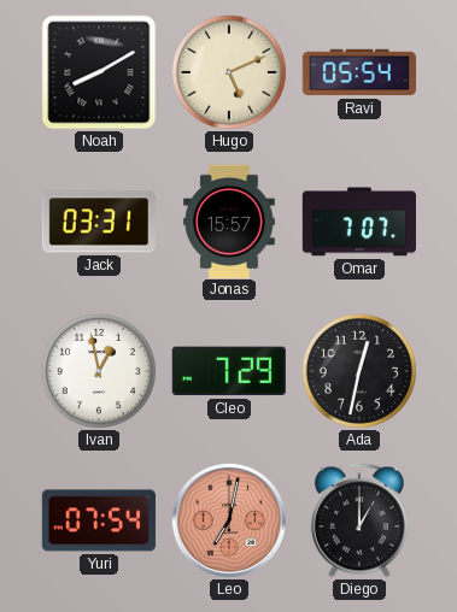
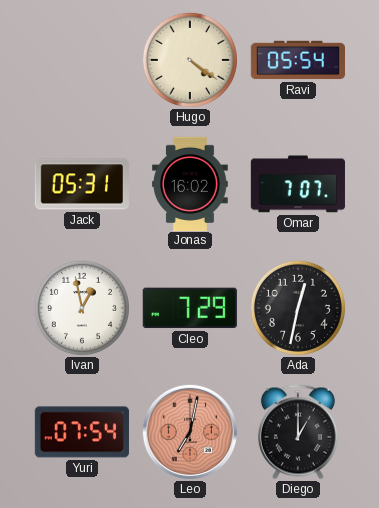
Noah: 8:10 -> none
Hugo: 5:11 -> 4:21
Jack: 03:31 -> 05:31
Jonas: 15:57 -> 16:02
